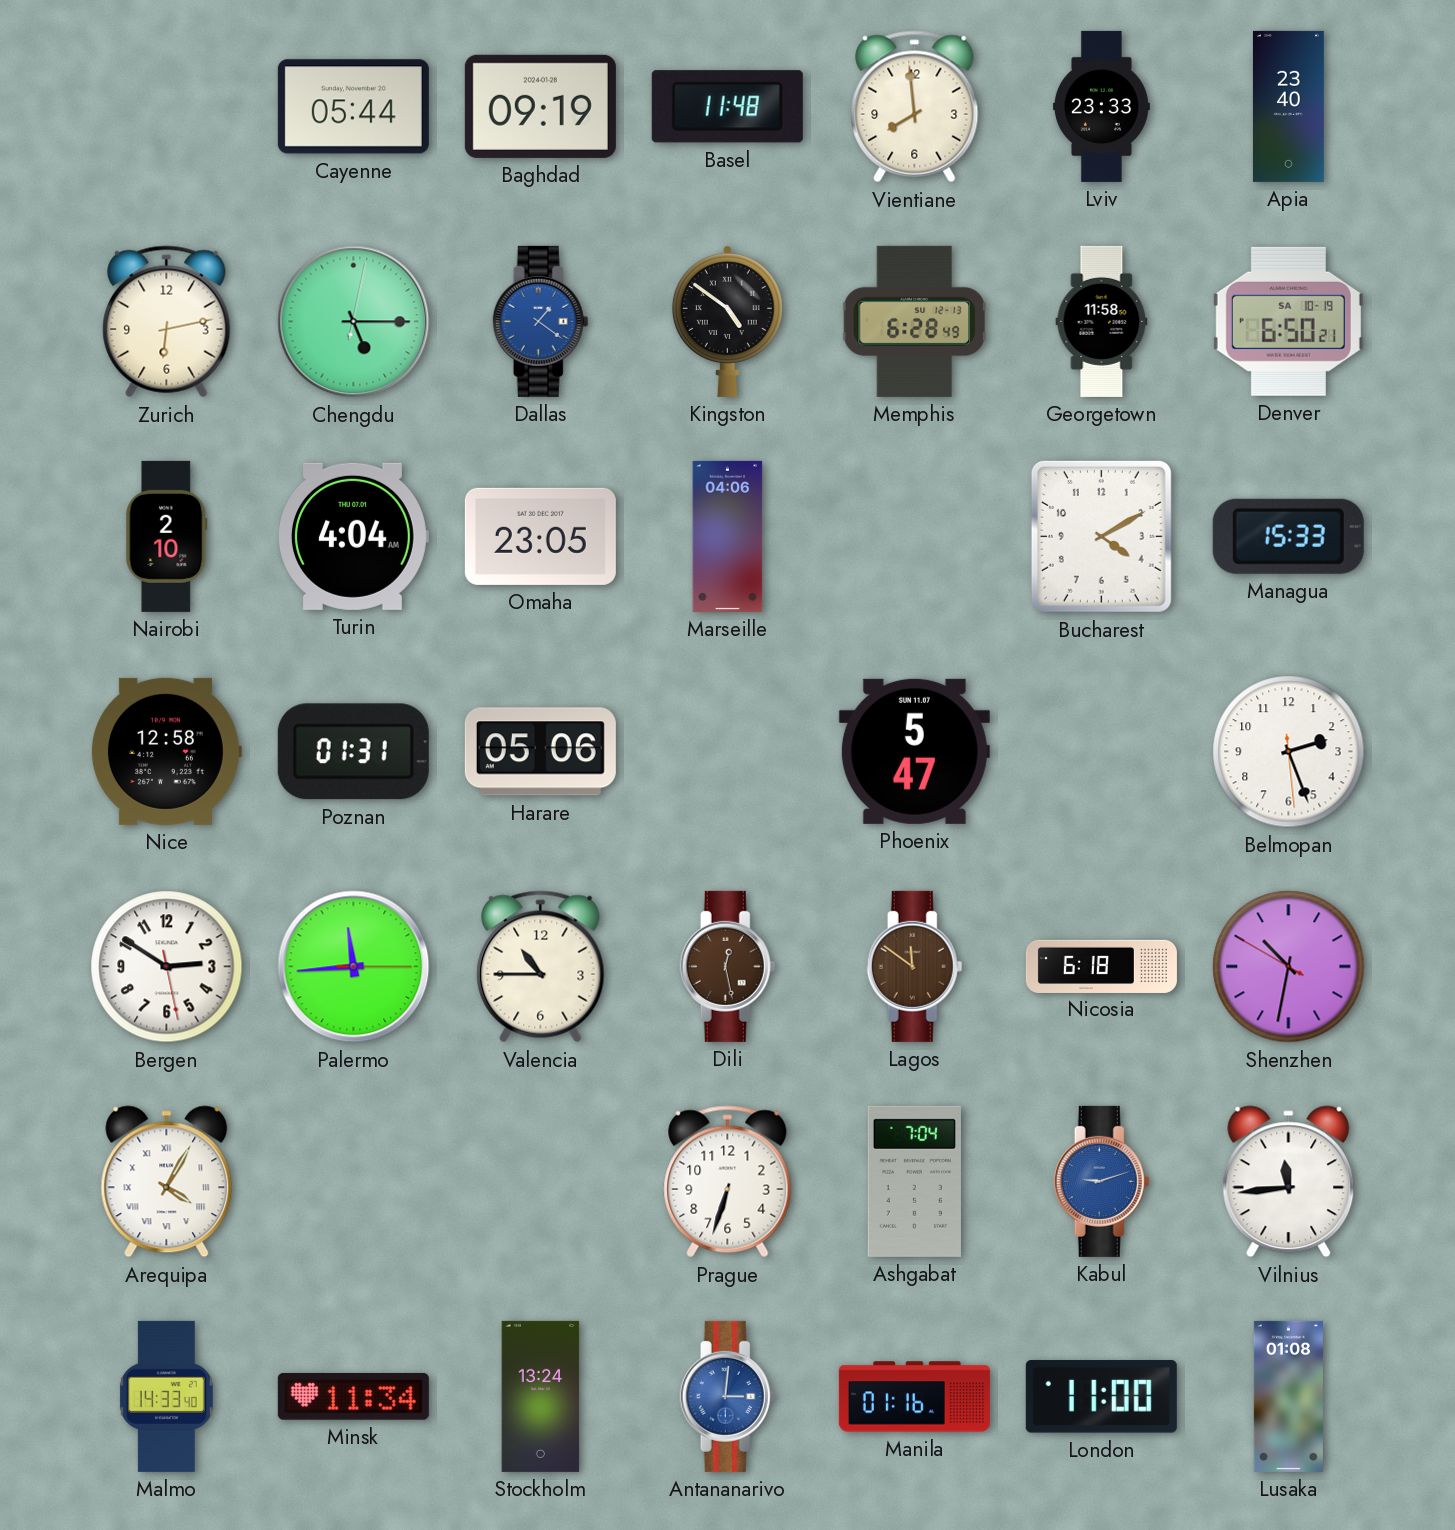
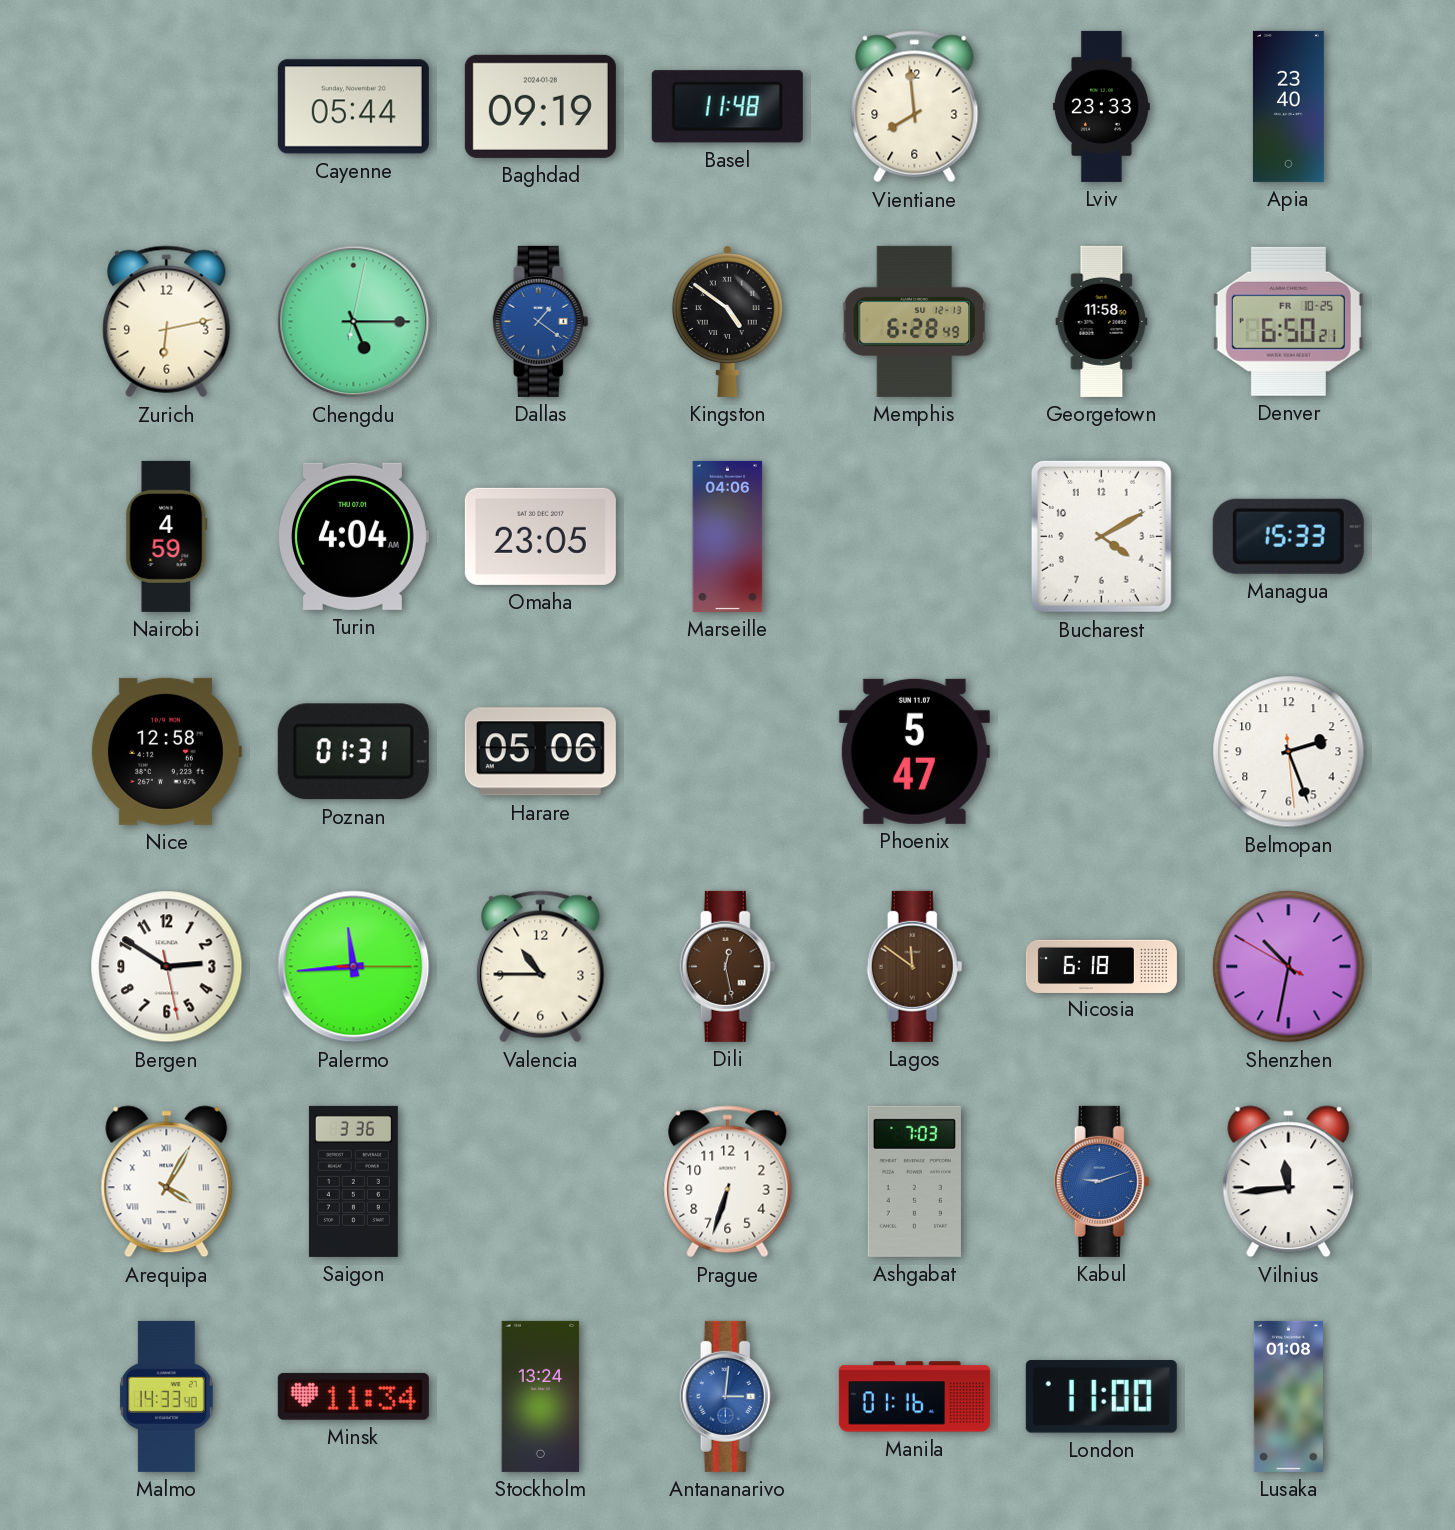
Denver date: SA 10-19 -> FR 10-25
Nairobi: 2:10 -> 4:59
Saigon: none -> 3:36
Ashgabat: 7:04 -> 7:03
